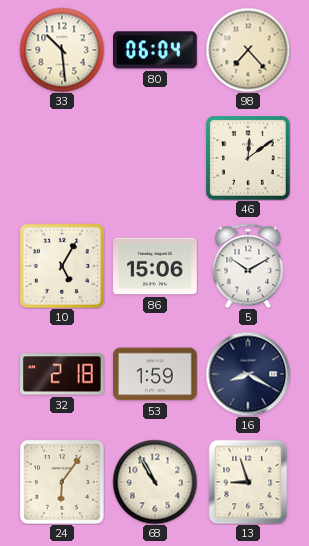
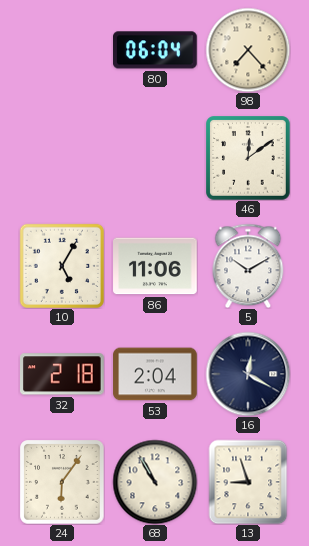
33: 10:29 -> none
86: 15:06 -> 11:06
53: 1:59 -> 2:04
16: 8:20 -> 12:20
